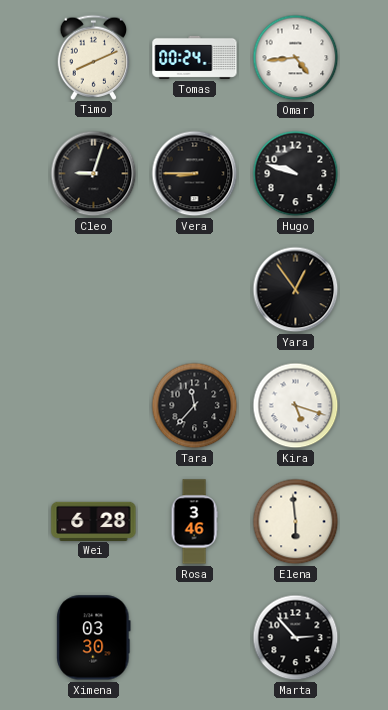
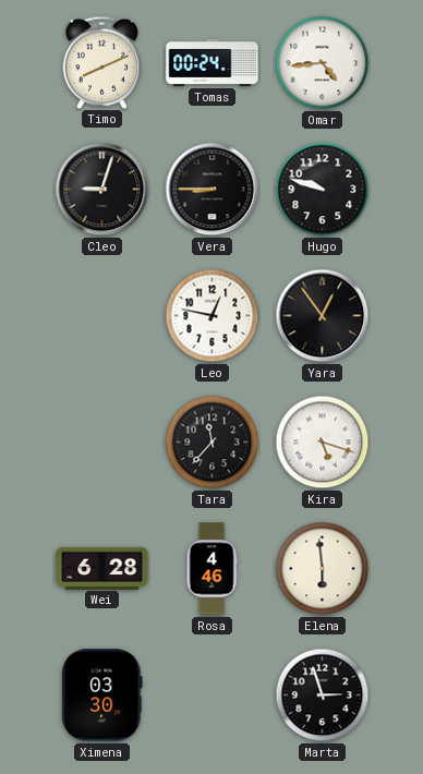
Leo: none -> 12:47
Rosa: 3:46 -> 4:46
Marta: 2:53 -> 2:57
